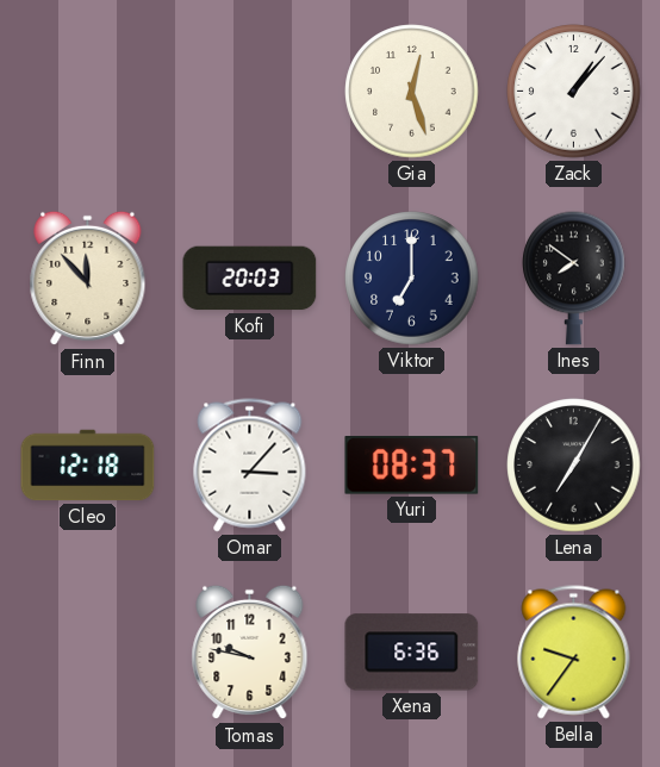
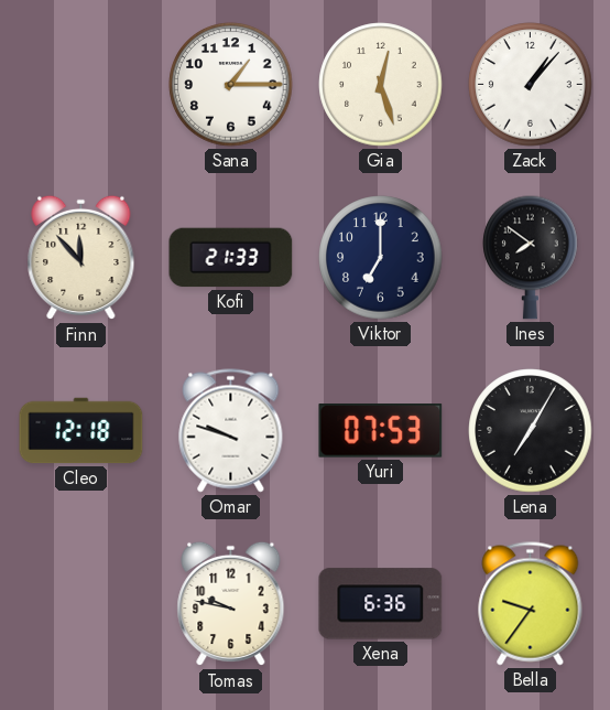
Sana: none -> 1:15
Kofi: 20:03 -> 21:33
Omar: 3:07 -> 9:48
Yuri: 08:37 -> 07:53
